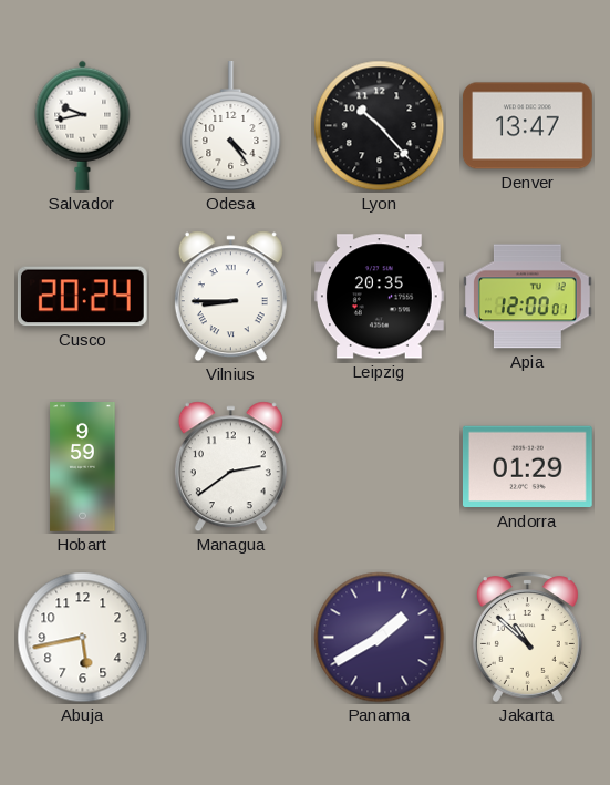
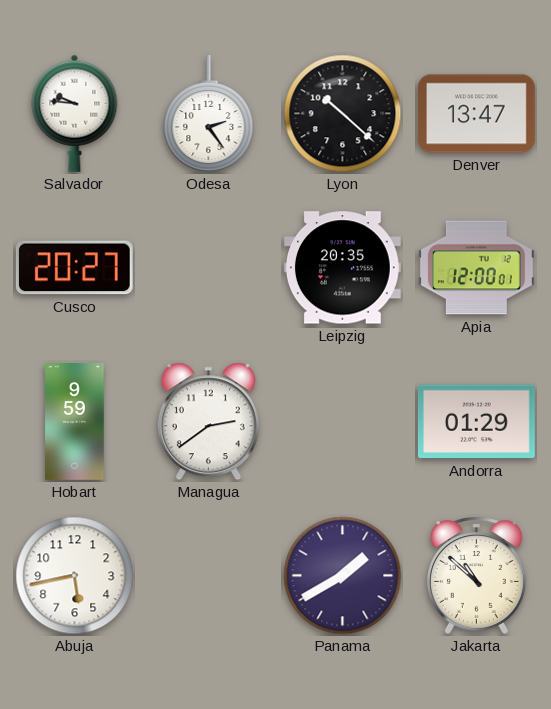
Salvador: 9:43 -> 9:46
Odesa: 4:24 -> 2:24
Lyon: 10:23 -> 10:22
Cusco: 20:24 -> 20:27
Vilnius: 8:45 -> none
